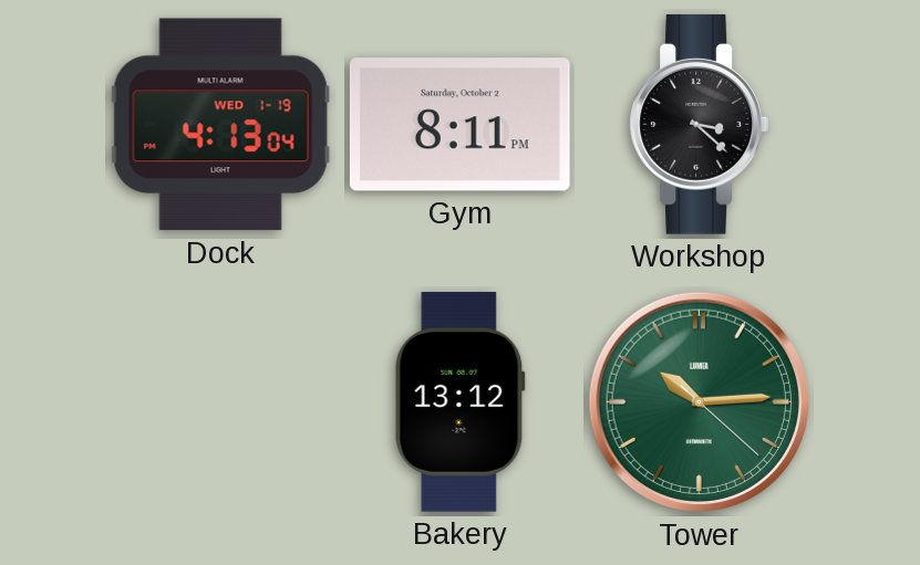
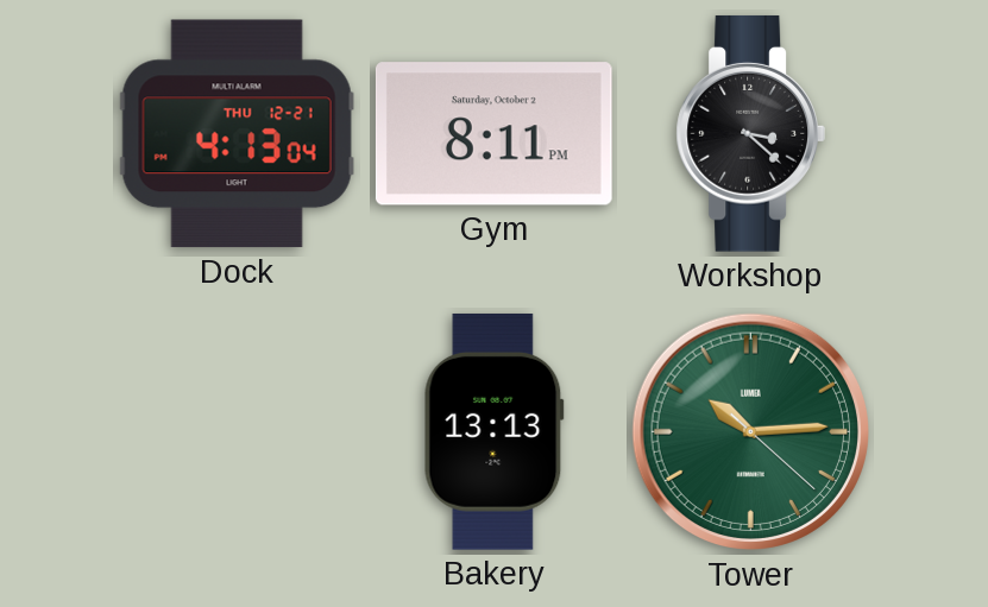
Dock date: WED 1-19 -> THU 12-21
Bakery: 13:12 -> 13:13
